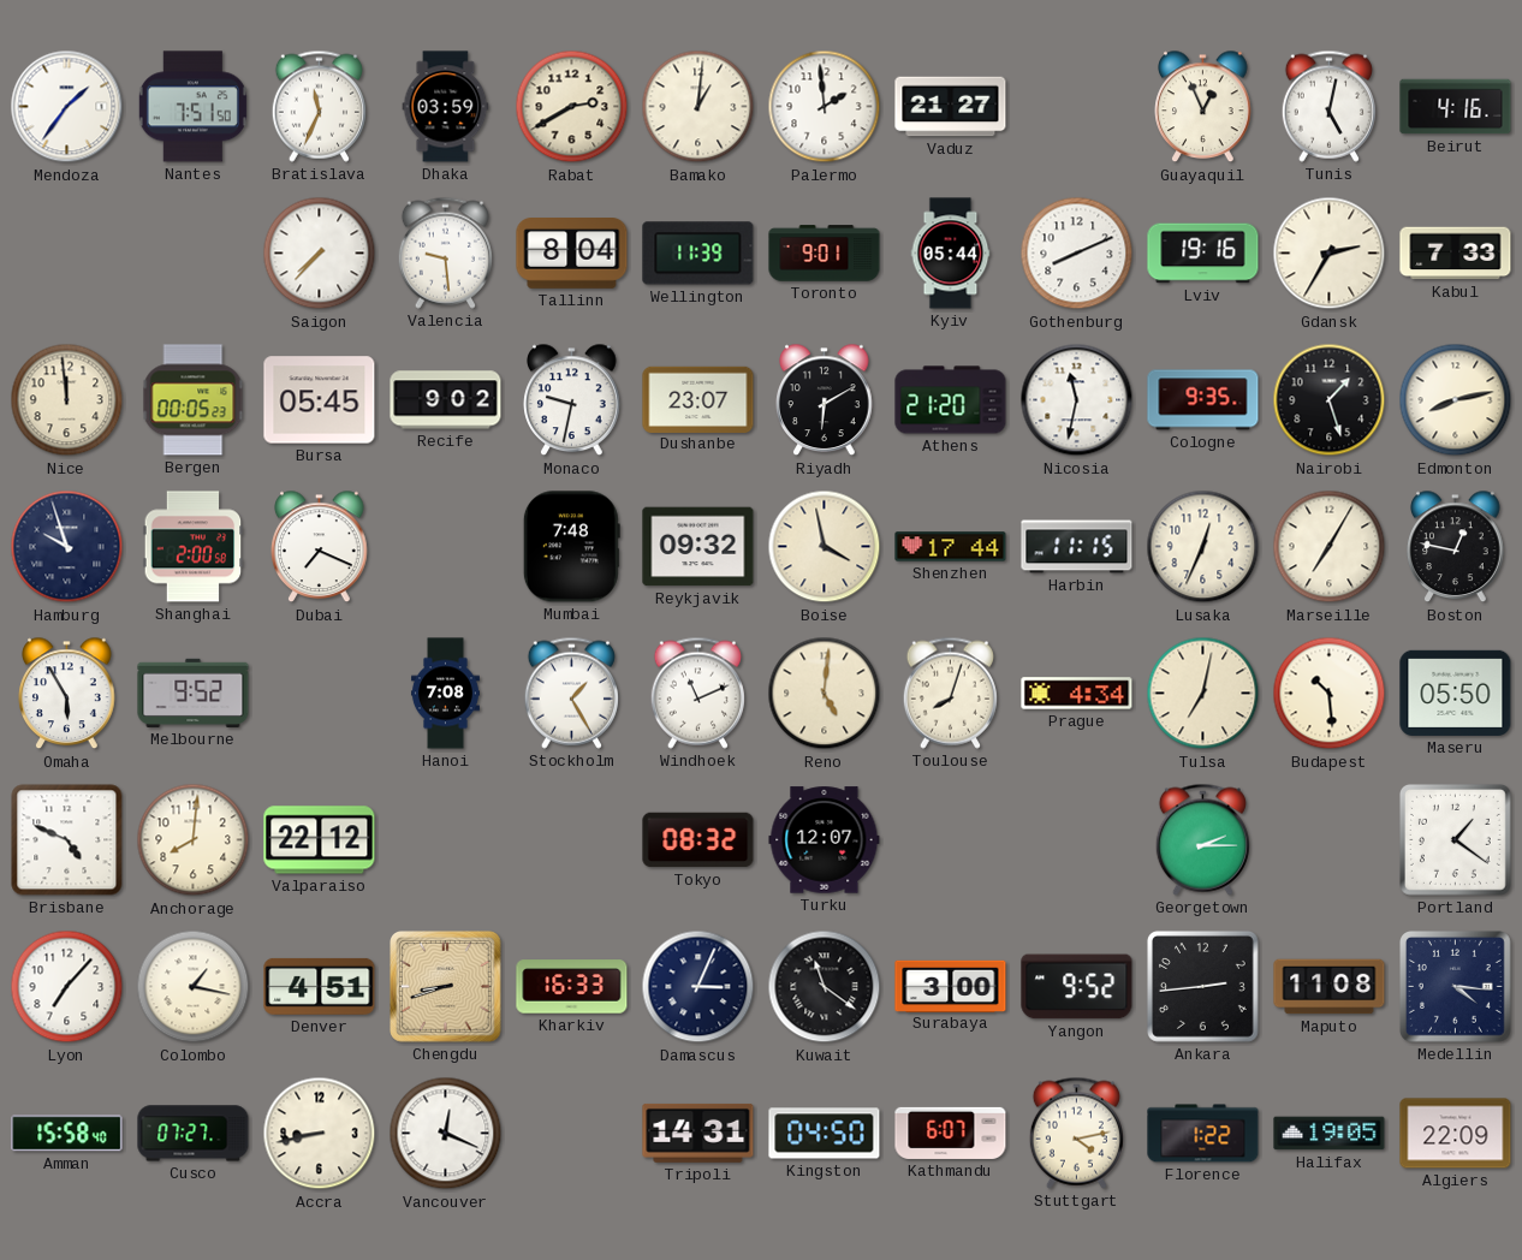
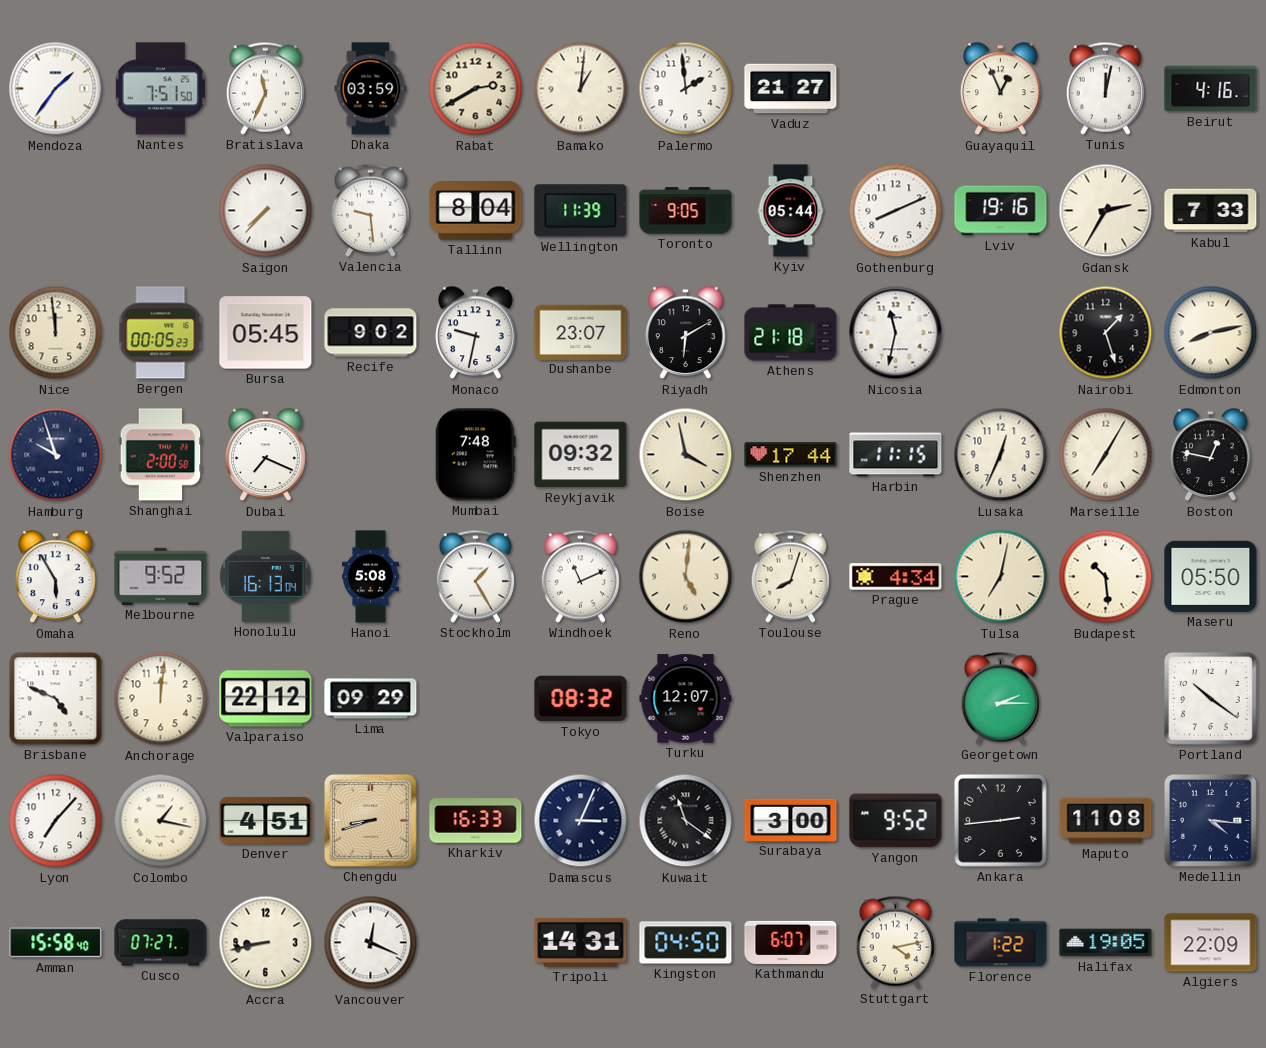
Tunis: 5:02 -> 12:02
Toronto: 9:01 -> 9:05
Athens: 21:20 -> 21:18
Cologne: 9:35 -> none
Honolulu: none -> 16:13
Hanoi: 7:08 -> 5:08
Anchorage: 8:01 -> 12:01
Lima: none -> 09:29
Portland: 1:21 -> 10:21
